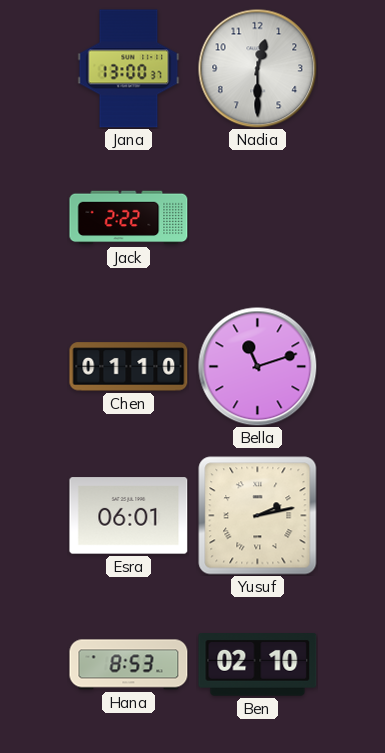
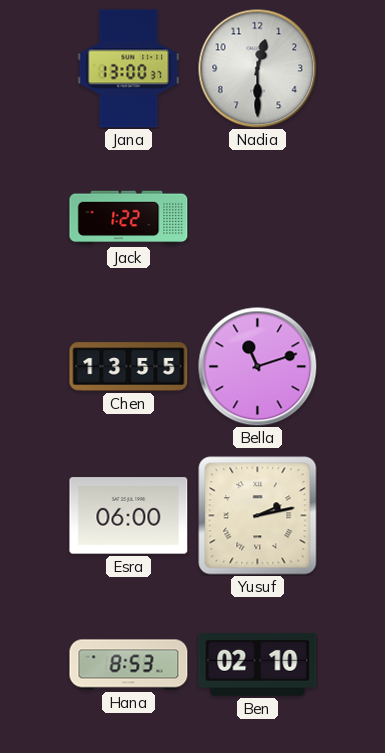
Jack: 2:22 -> 1:22
Chen: 01:10 -> 13:55
Esra: 06:01 -> 06:00
